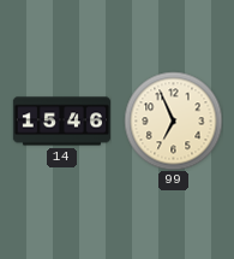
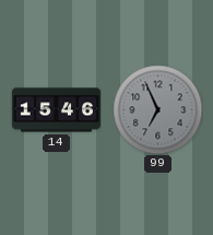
99 dial: cream -> grey
